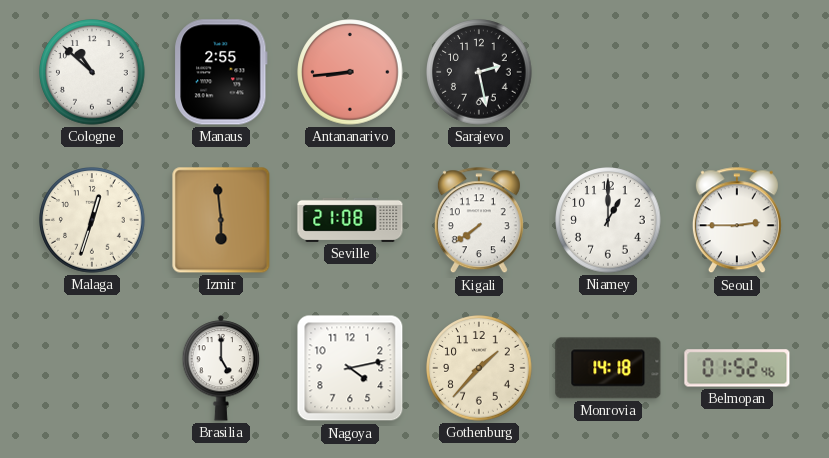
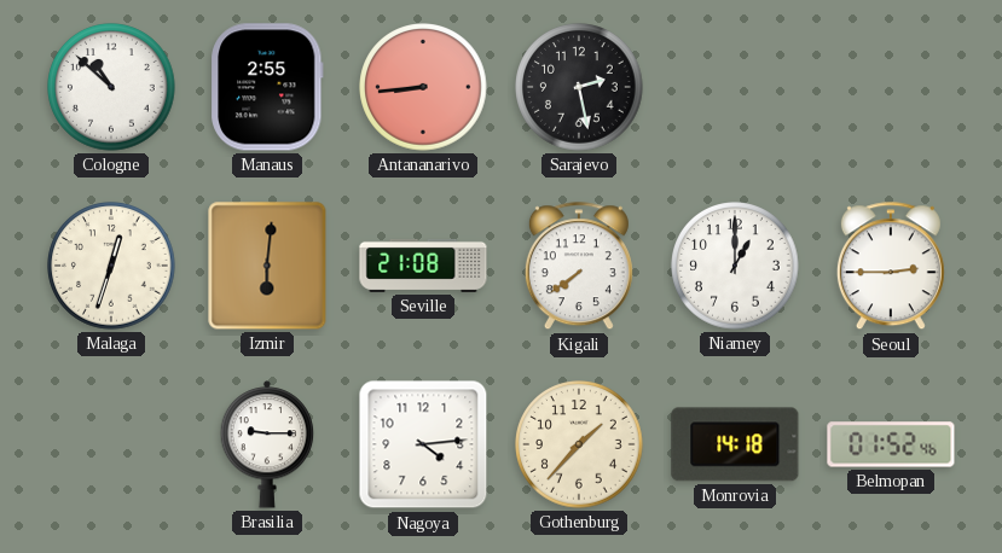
Izmir: 5:59 -> 6:01
Brasilia: 5:00 -> 9:15
Nagoya: 4:13 -> 4:14
